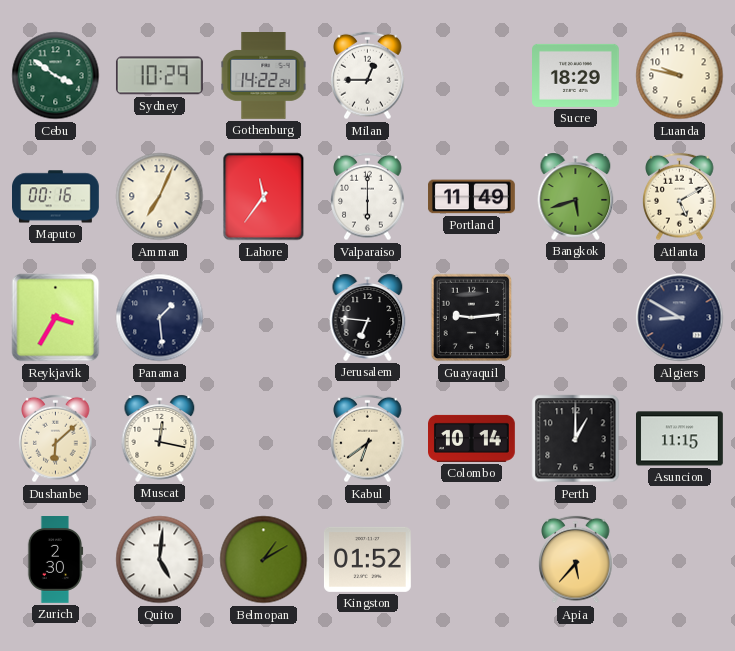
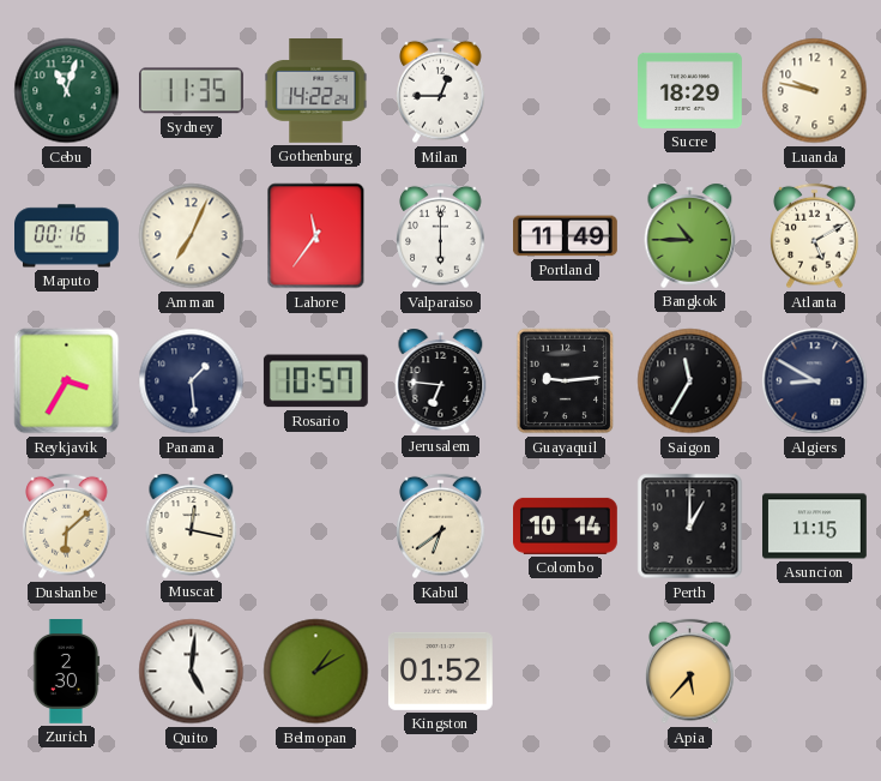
Cebu: 3:51 -> 11:03
Sydney: 10:29 -> 11:35
Bangkok: 5:42 -> 10:45
Rosario: none -> 10:57
Saigon: none -> 11:35
